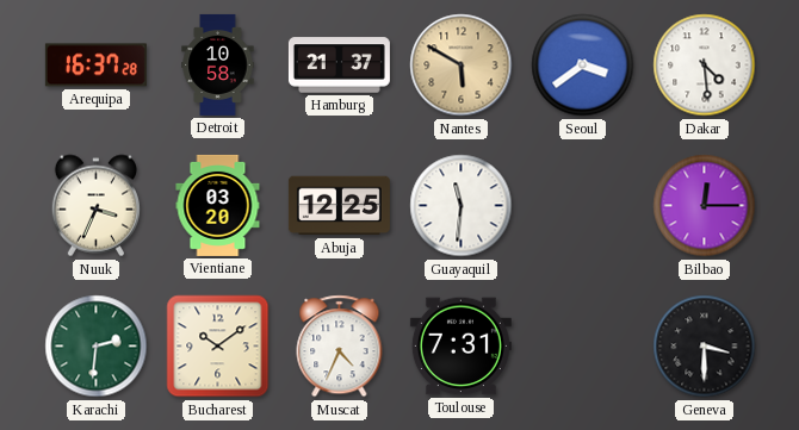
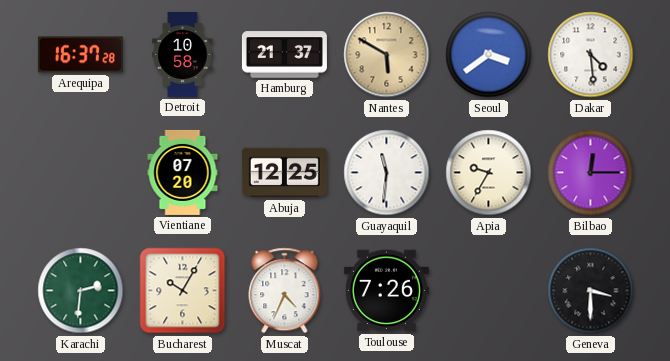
Nuuk: 3:34 -> none
Vientiane: 03:20 -> 07:20
Apia: none -> 9:35
Bucharest: 10:09 -> 10:05
Toulouse: 7:31 -> 7:26
